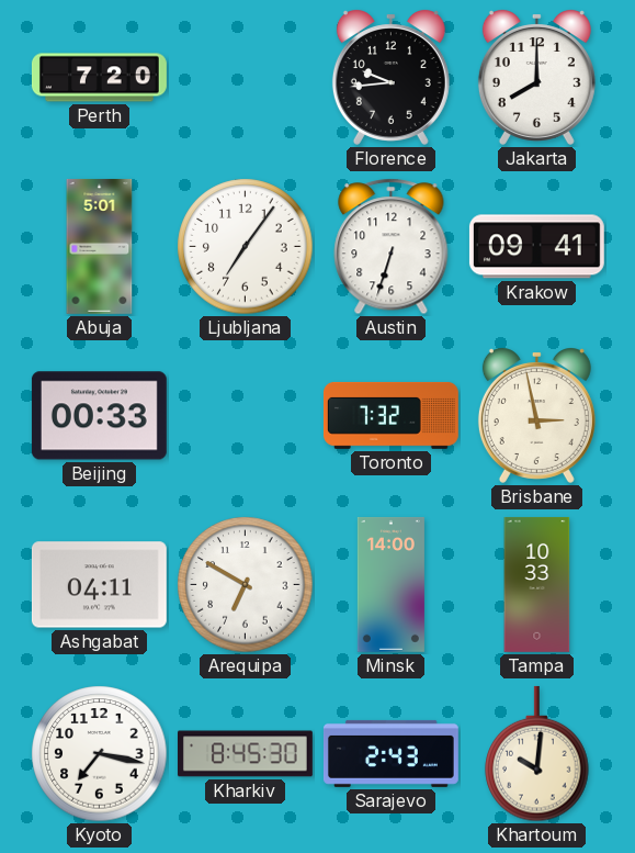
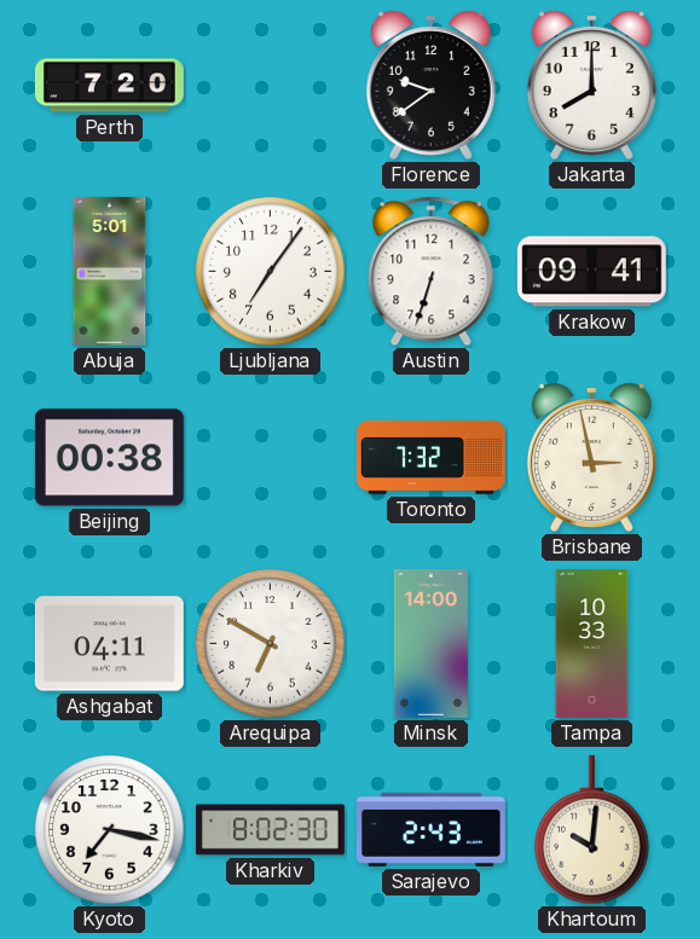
Florence: 9:44 -> 9:39
Beijing: 00:33 -> 00:38
Kharkiv: 8:45 -> 8:02
